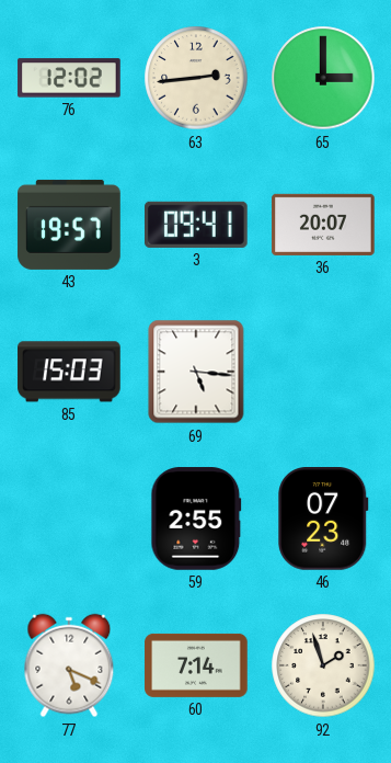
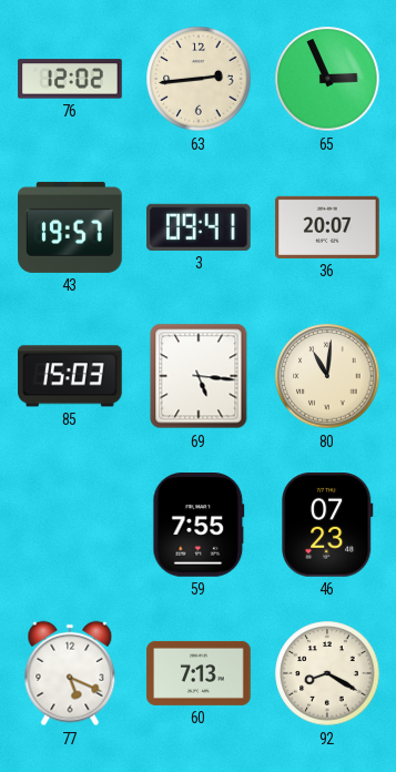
65: 3:00 -> 2:56
80: none -> 11:01
59: 2:55 -> 7:55
60: 7:14 -> 7:13
92: 1:57 -> 8:20
